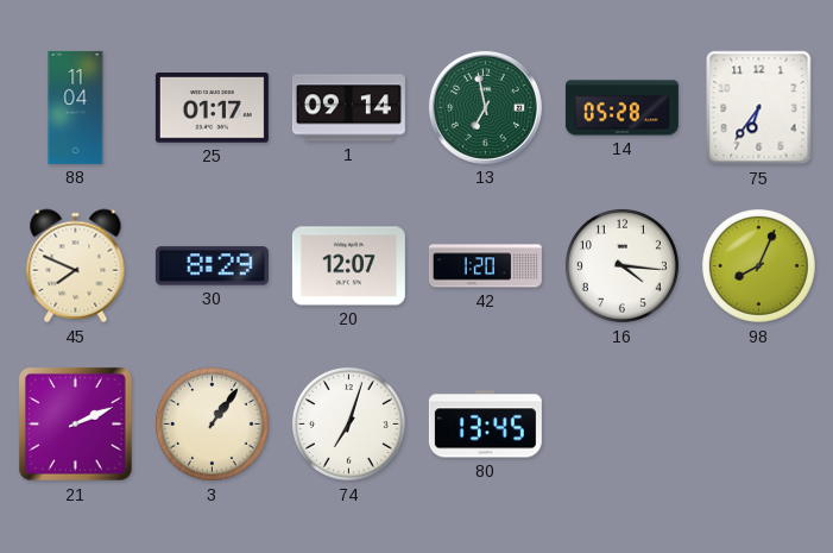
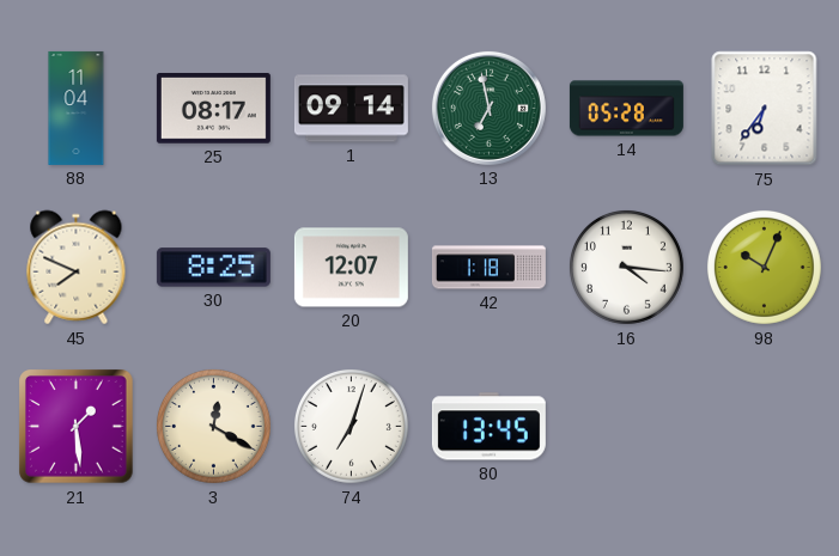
25: 01:17 -> 08:17
30: 8:29 -> 8:25
42: 1:20 -> 1:18
98: 8:04 -> 10:04
21: 2:11 -> 1:29
3: 1:06 -> 12:20
